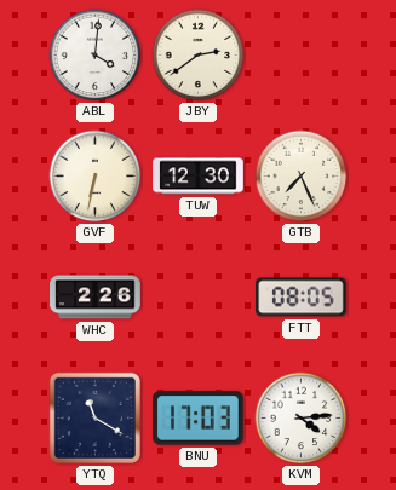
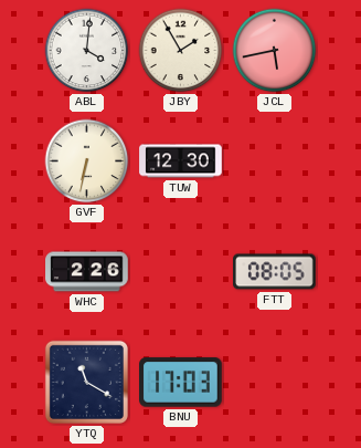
JBY: 2:39 -> 1:55
JCL: none -> 5:43
GTB: 7:26 -> none
KVM: 4:14 -> none
